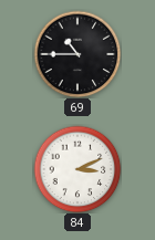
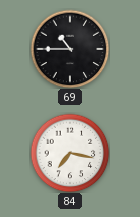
84: 3:11 -> 7:17
